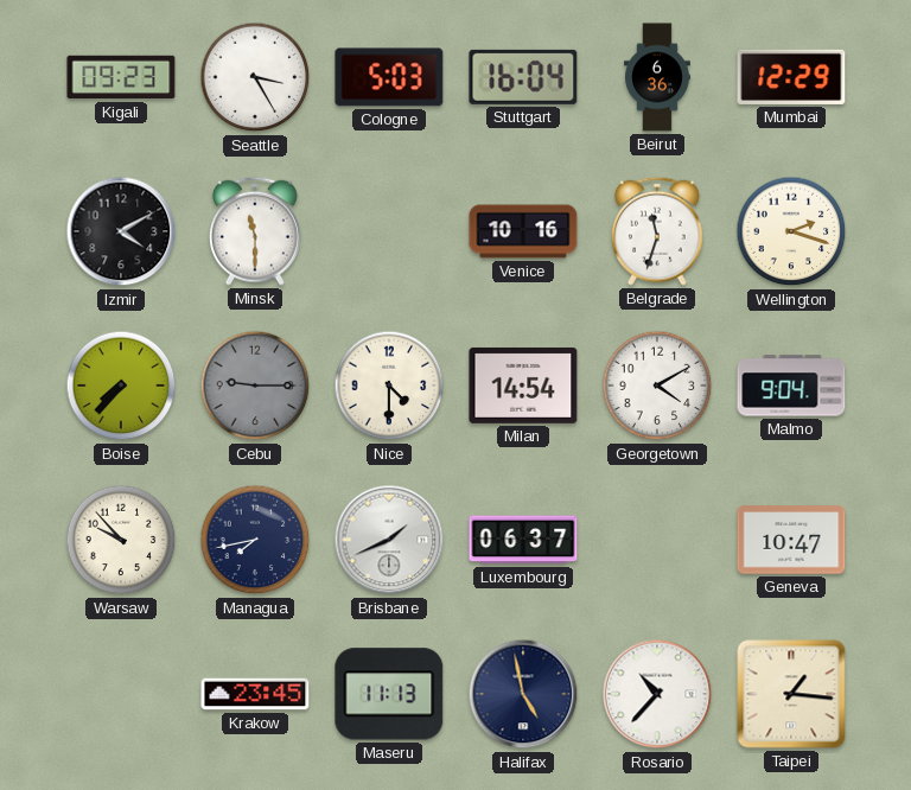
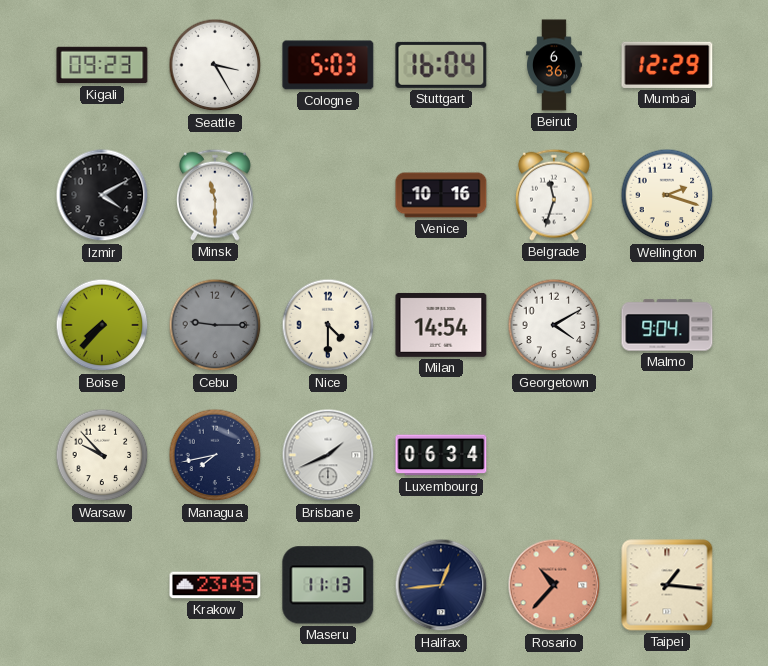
Luxembourg: 06:37 -> 06:34
Geneva: 10:47 -> none
Halifax: 4:58 -> 12:44
Rosario dial: white -> salmon
